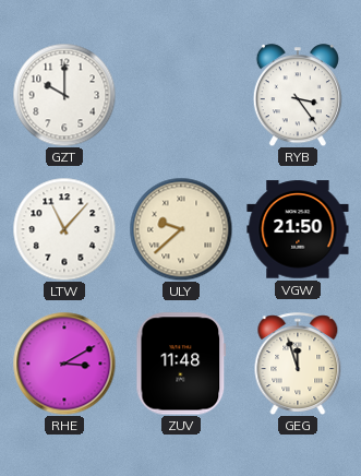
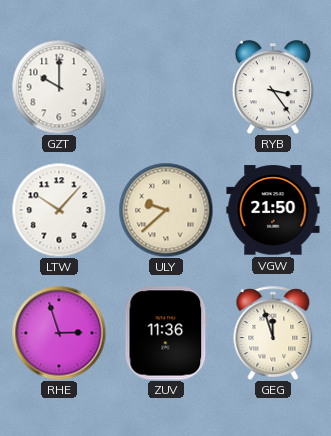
LTW: 11:07 -> 10:07
RHE: 3:10 -> 2:57
ZUV: 11:48 -> 11:36
